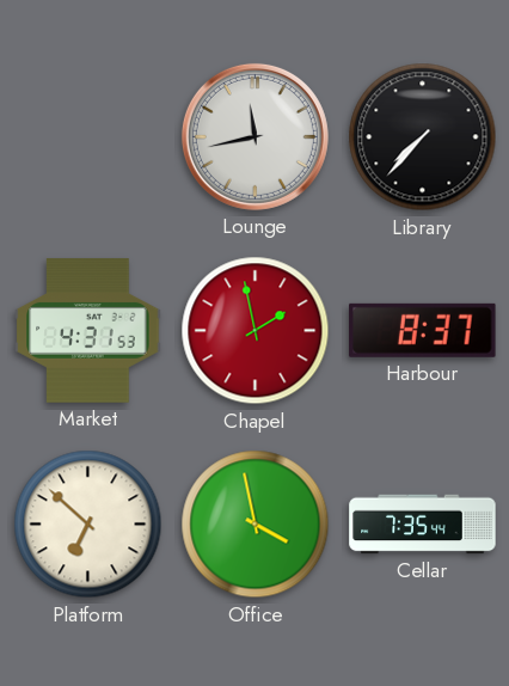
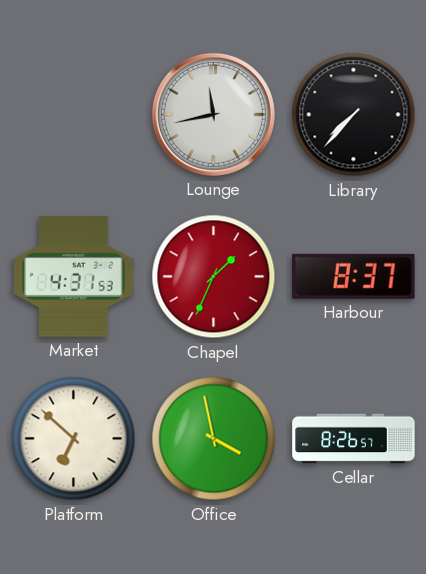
Chapel: 1:58 -> 1:34
Cellar: 7:35 -> 8:26
